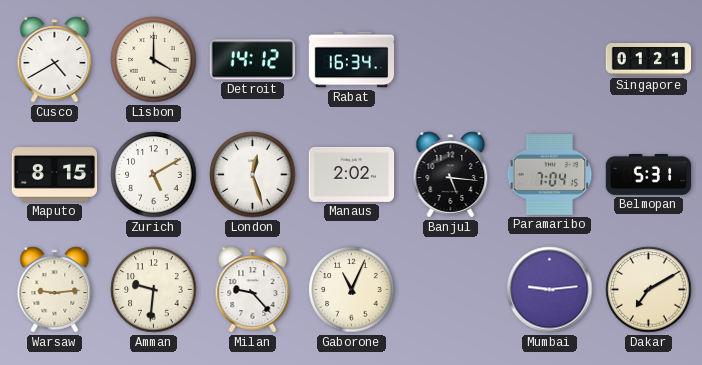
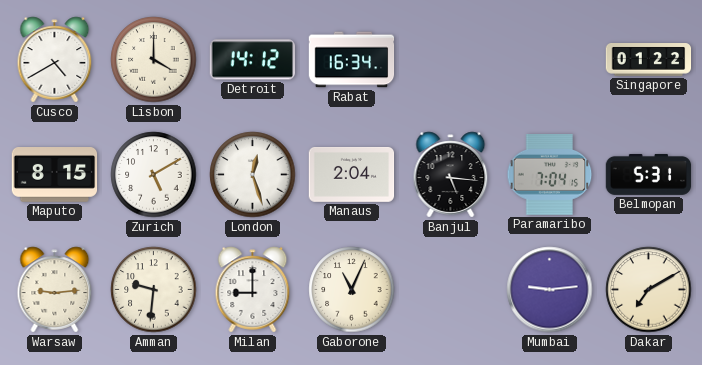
Singapore: 01:21 -> 01:22
Manaus: 2:02 -> 2:04
Milan: 9:23 -> 9:00
